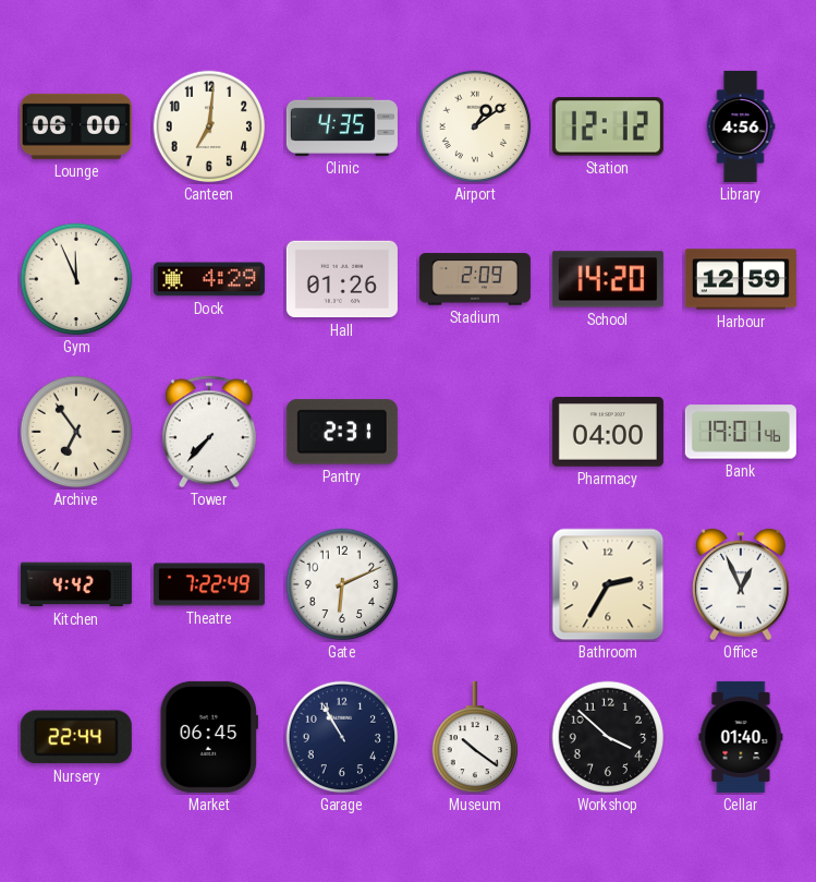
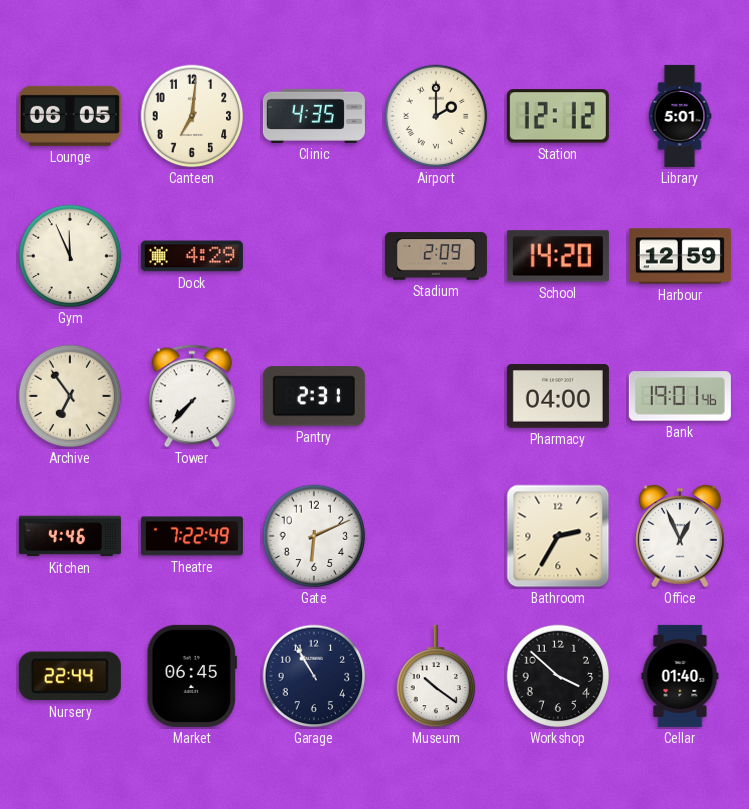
Lounge: 06:00 -> 06:05
Airport: 1:09 -> 2:00
Library: 4:56 -> 5:01
Hall: 01:26 -> none
Kitchen: 4:42 -> 4:46
